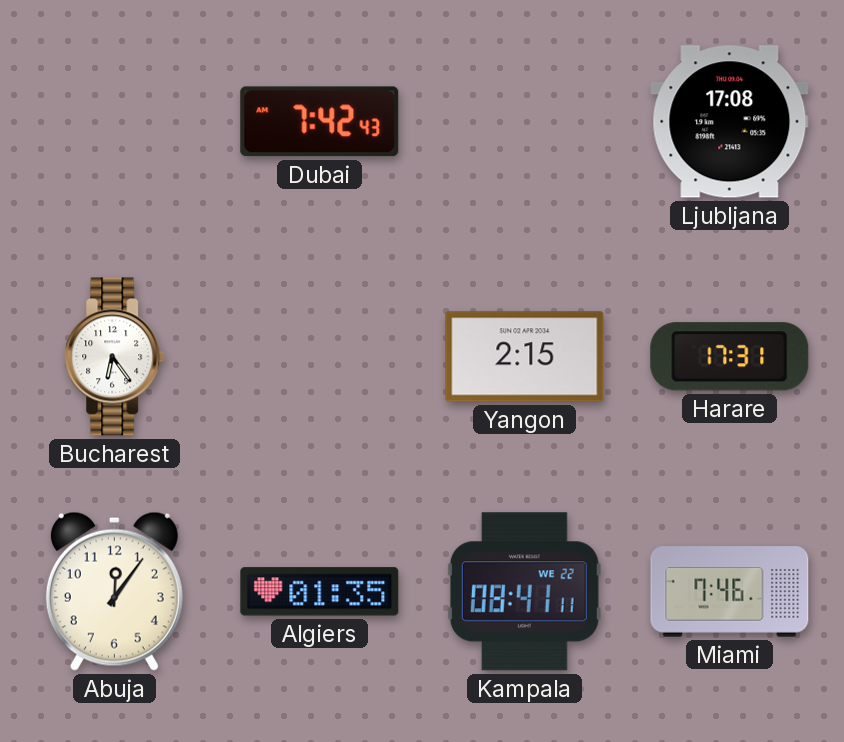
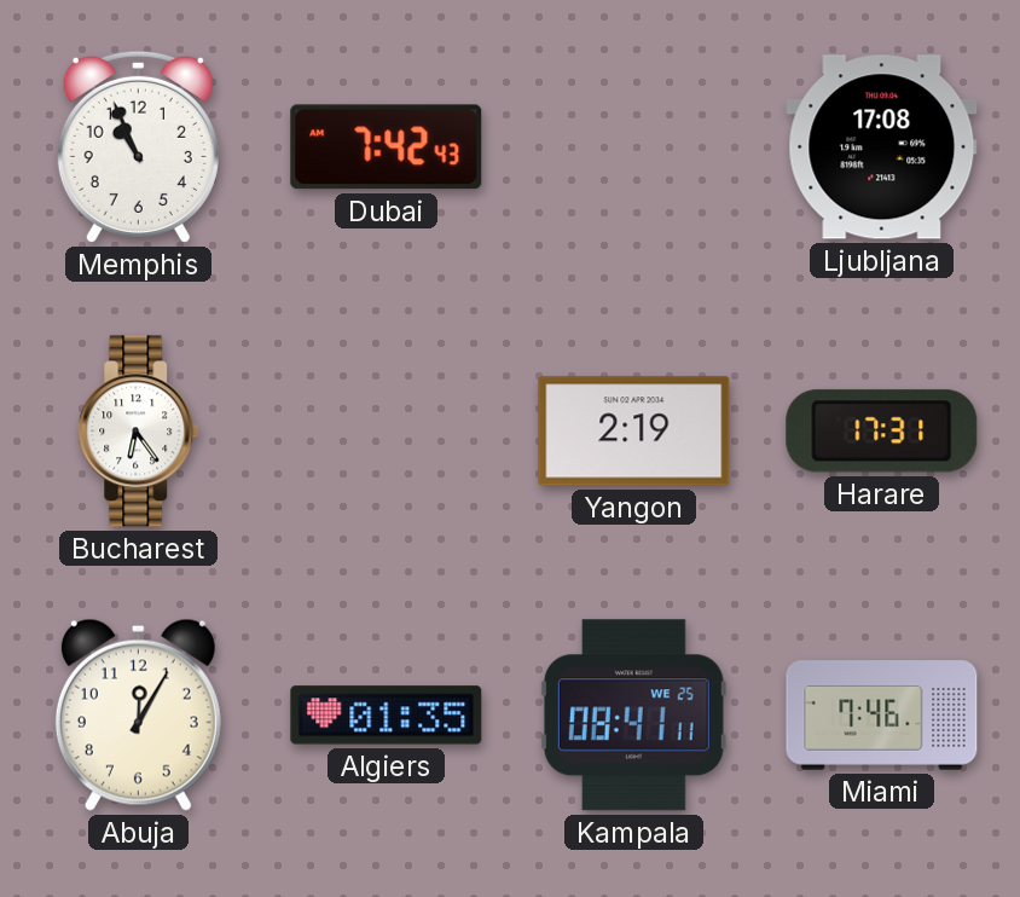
Memphis: none -> 10:56
Yangon: 2:15 -> 2:19
Abuja: 12:06 -> 12:05
Kampala date: WE 22 -> WE 25
